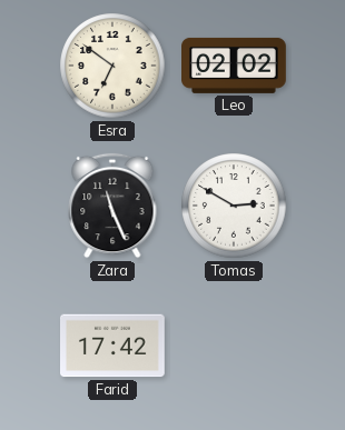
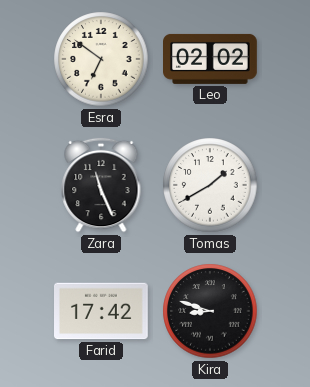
Tomas: 2:50 -> 1:40
Kira: none -> 8:48
